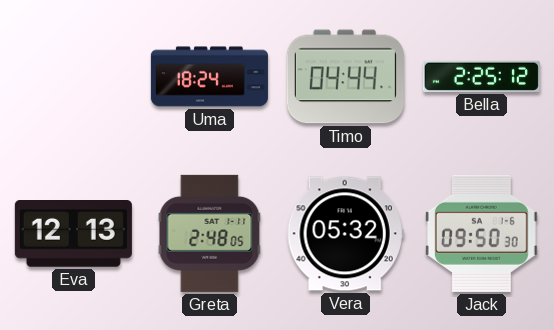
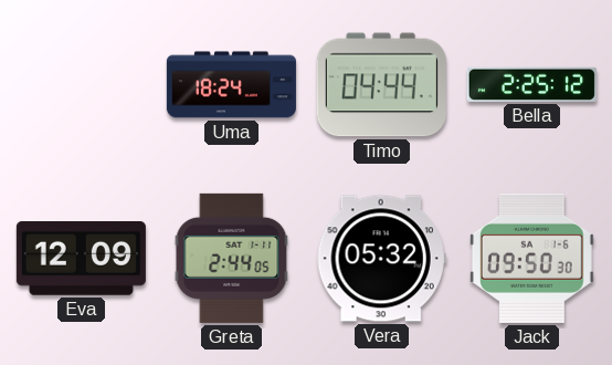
Eva: 12:13 -> 12:09
Greta: 2:48 -> 2:44
